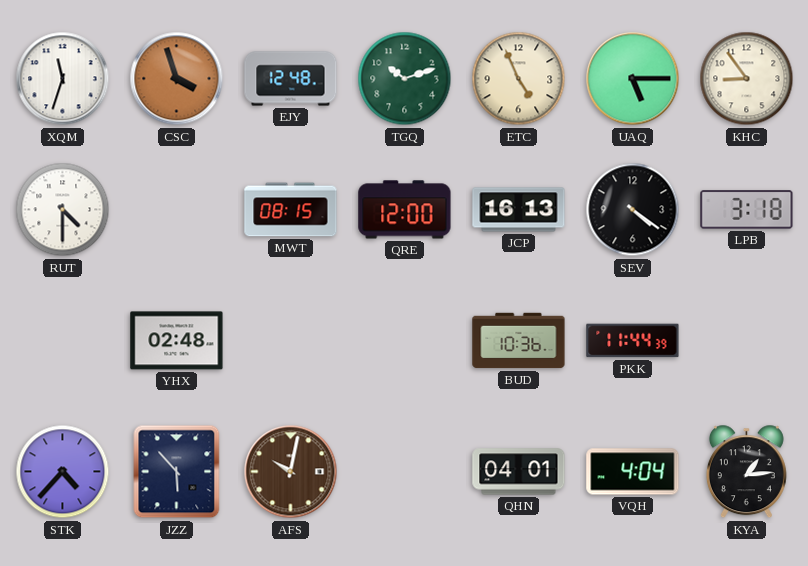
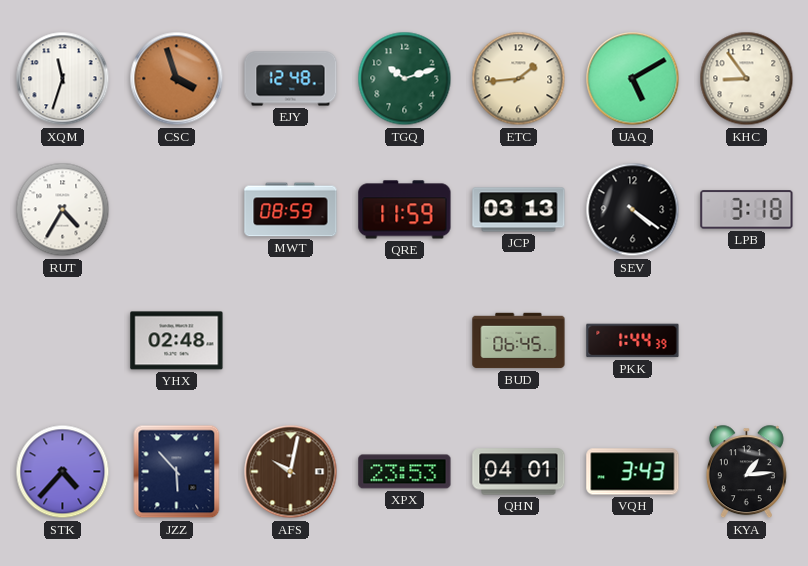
ETC: 4:56 -> 1:44
UAQ: 5:15 -> 5:10
RUT: 4:30 -> 4:35
MWT: 08:15 -> 08:59
QRE: 12:00 -> 11:59
JCP: 16:13 -> 03:13
BUD: 10:36 -> 06:45
PKK: 11:44 -> 1:44
XPX: none -> 23:53
VQH: 4:04 -> 3:43
